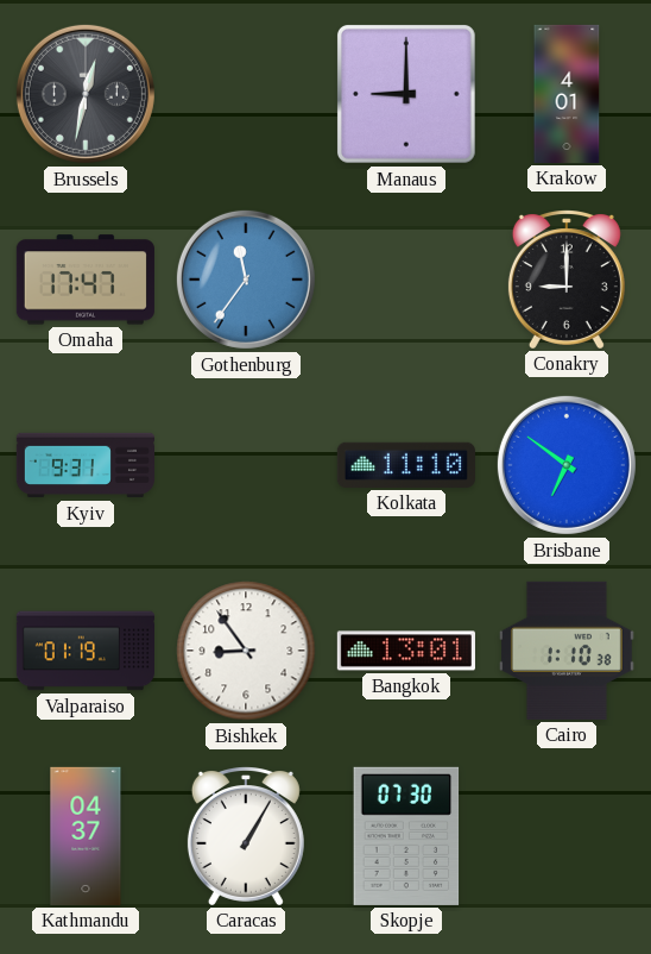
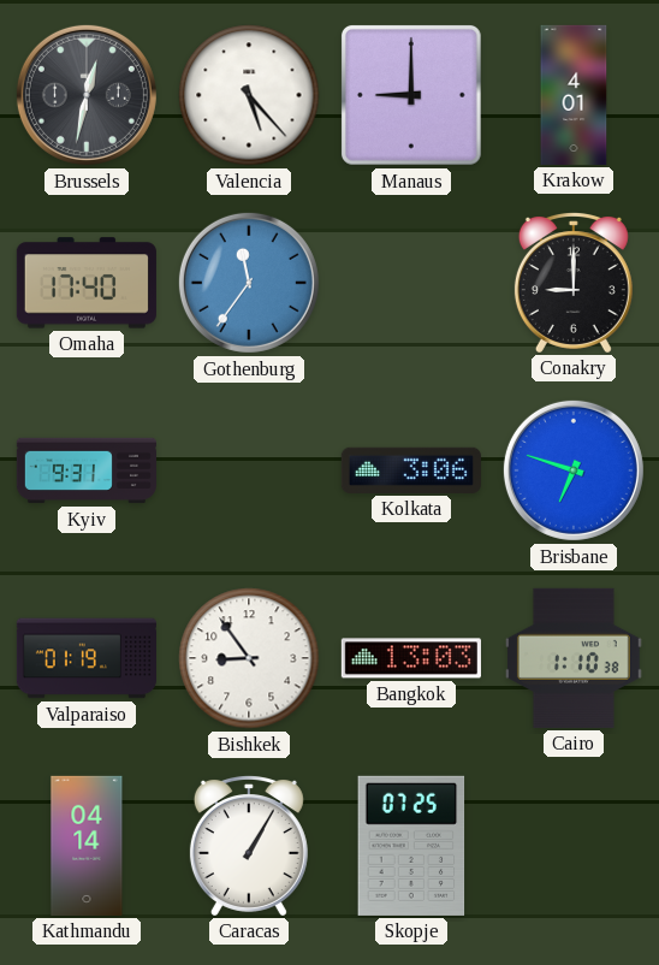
Valencia: none -> 5:23
Omaha: 17:47 -> 17:40
Kolkata: 11:10 -> 3:06
Brisbane: 6:51 -> 6:48
Bangkok: 13:01 -> 13:03
Kathmandu: 04:37 -> 04:14
Skopje: 07:30 -> 07:25
